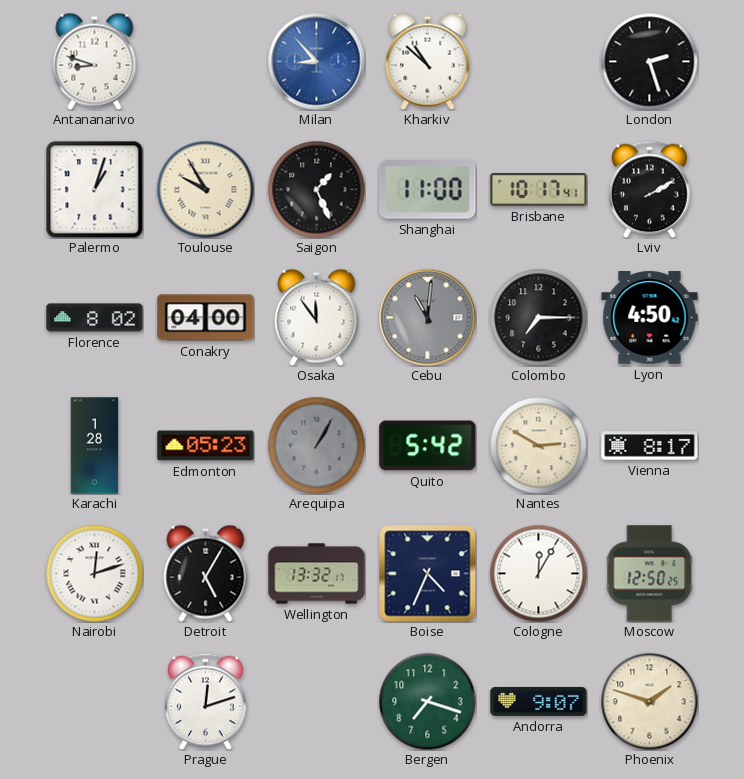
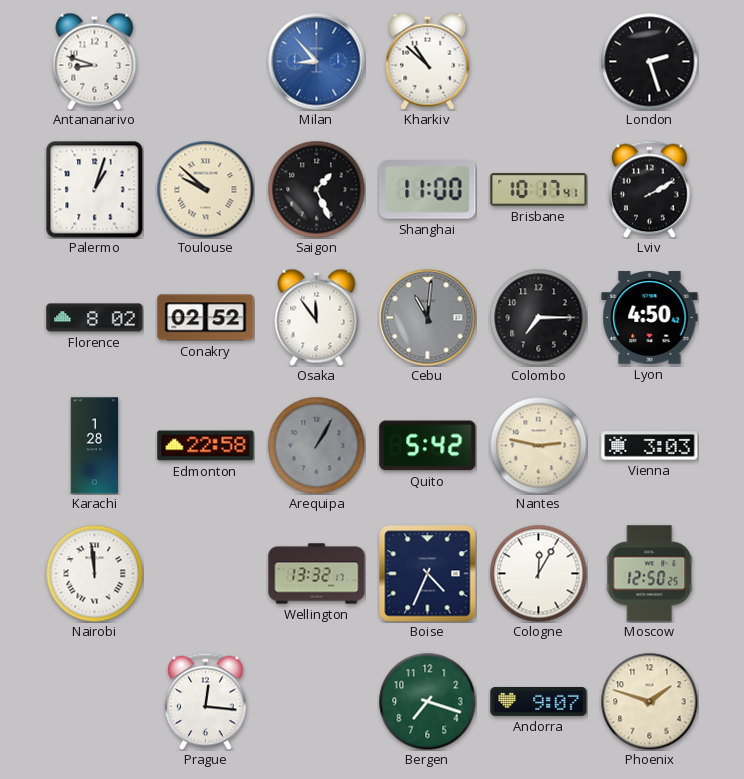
Toulouse: 9:55 -> 9:52
Conakry: 04:00 -> 02:52
Edmonton: 05:23 -> 22:58
Nantes: 2:50 -> 2:47
Vienna: 8:17 -> 3:03
Nairobi: 12:12 -> 11:59
Detroit: 5:05 -> none
Prague: 12:12 -> 12:16
